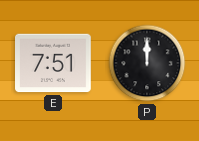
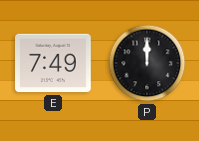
E: 7:51 -> 7:49
